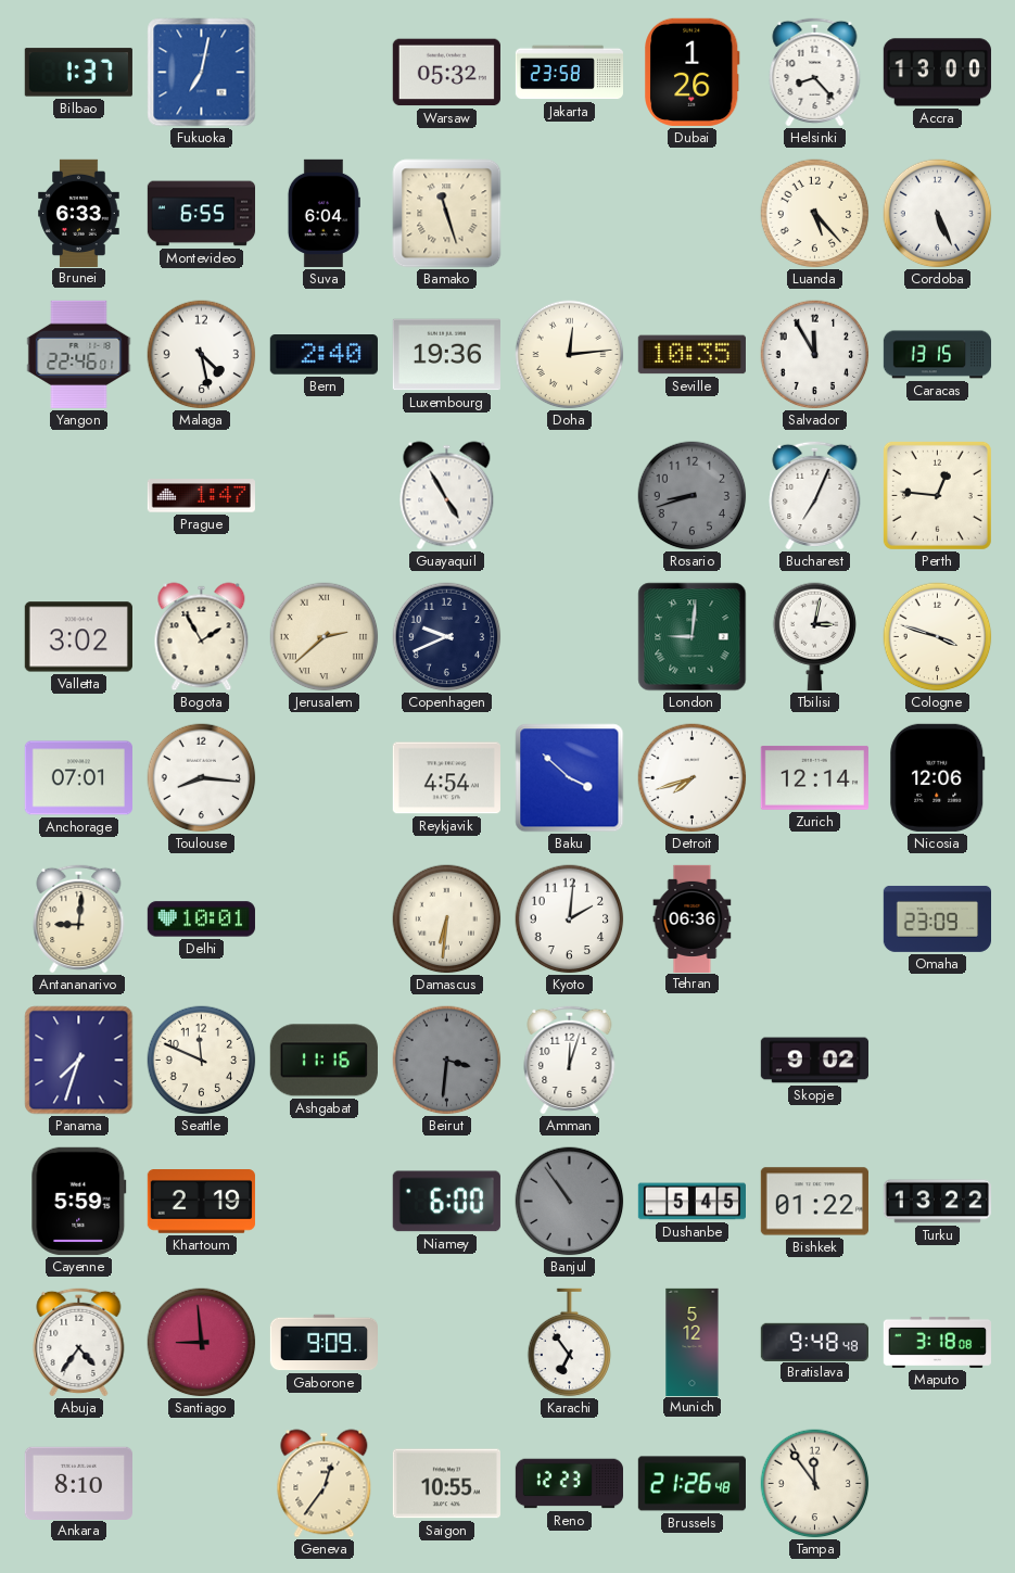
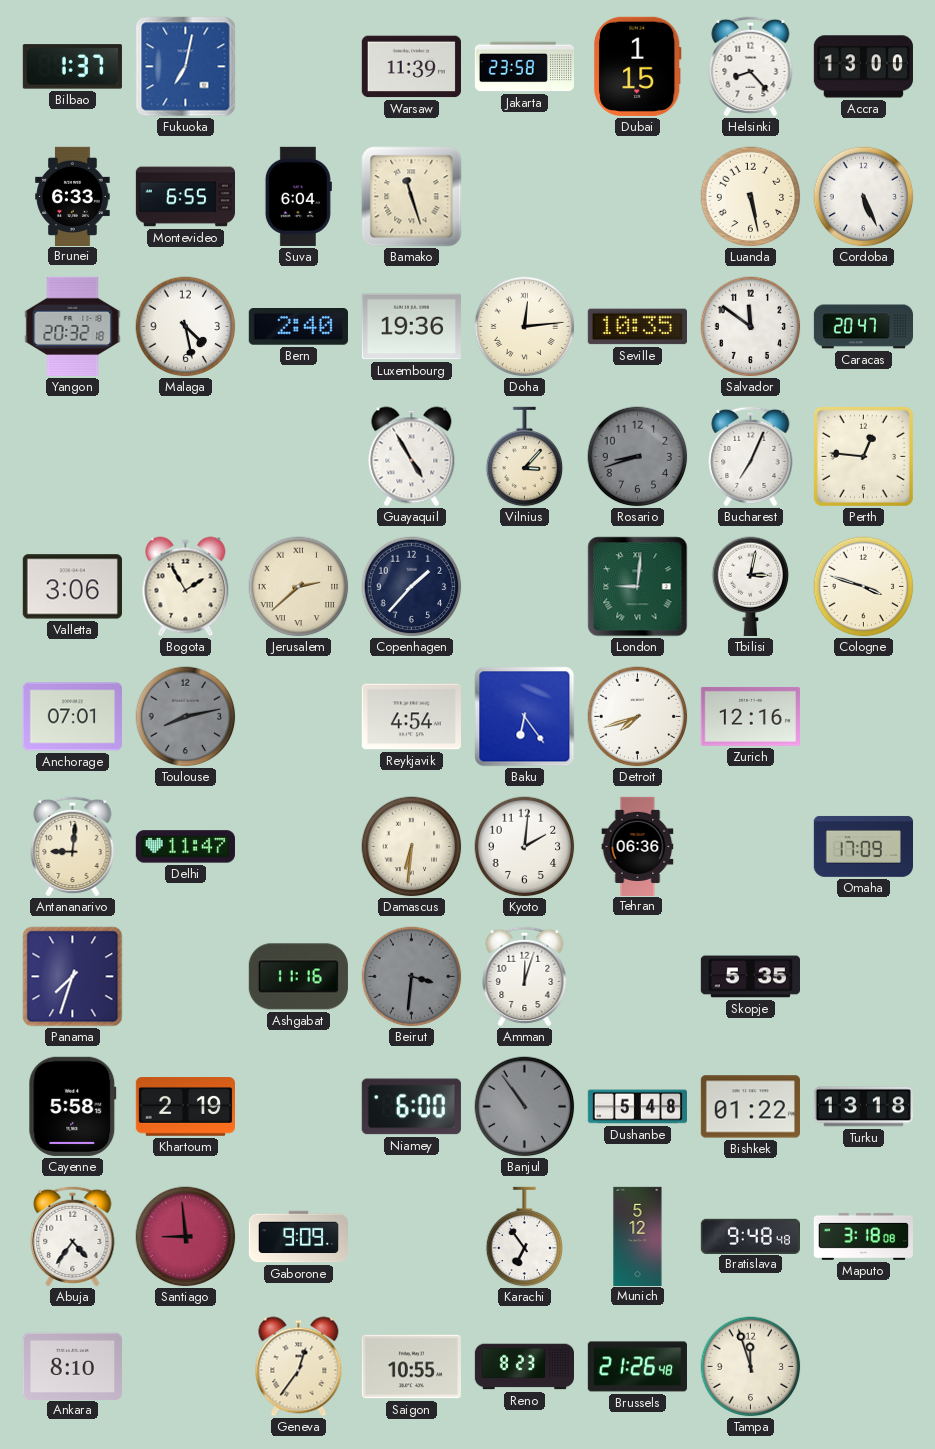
Warsaw: 05:32 -> 11:39
Dubai: 1:26 -> 1:15
Luanda: 5:23 -> 5:28
Yangon: 22:46 -> 20:32
Salvador: 11:55 -> 11:51
Caracas: 13:15 -> 20:47
Prague: 1:47 -> none
Vilnius: none -> 3:07
Valletta: 3:02 -> 3:06
Copenhagen: 9:41 -> 1:37
Toulouse: 8:16 -> 8:13
Toulouse dial: white -> grey
Baku: 3:52 -> 6:24
Zurich: 12:14 -> 12:16
Nicosia: 12:06 -> none
Delhi: 10:01 -> 11:47
Omaha: 23:09 -> 17:09
Seattle: 11:49 -> none
Skopje: 9:02 -> 5:35
Cayenne: 5:59 -> 5:58
Dushanbe: 5:45 -> 5:48
Turku: 13:22 -> 13:18
Reno: 12:23 -> 8:23
Tampa: 11:54 -> 11:57
